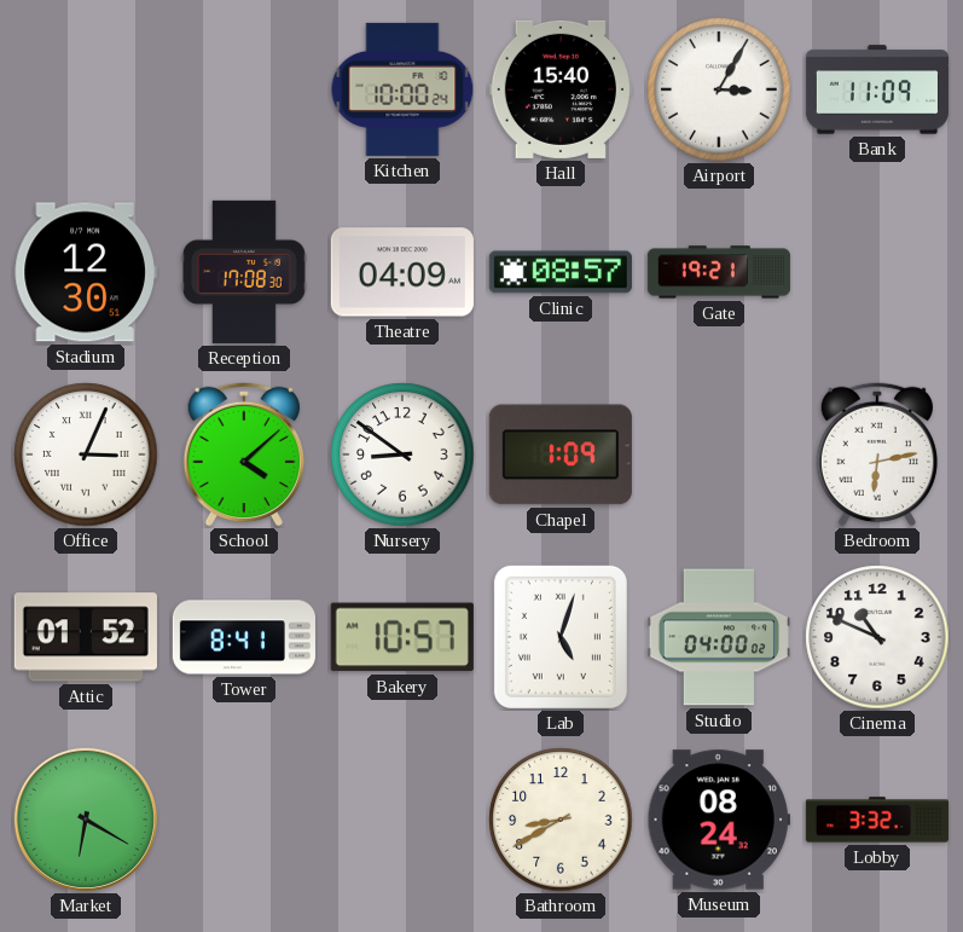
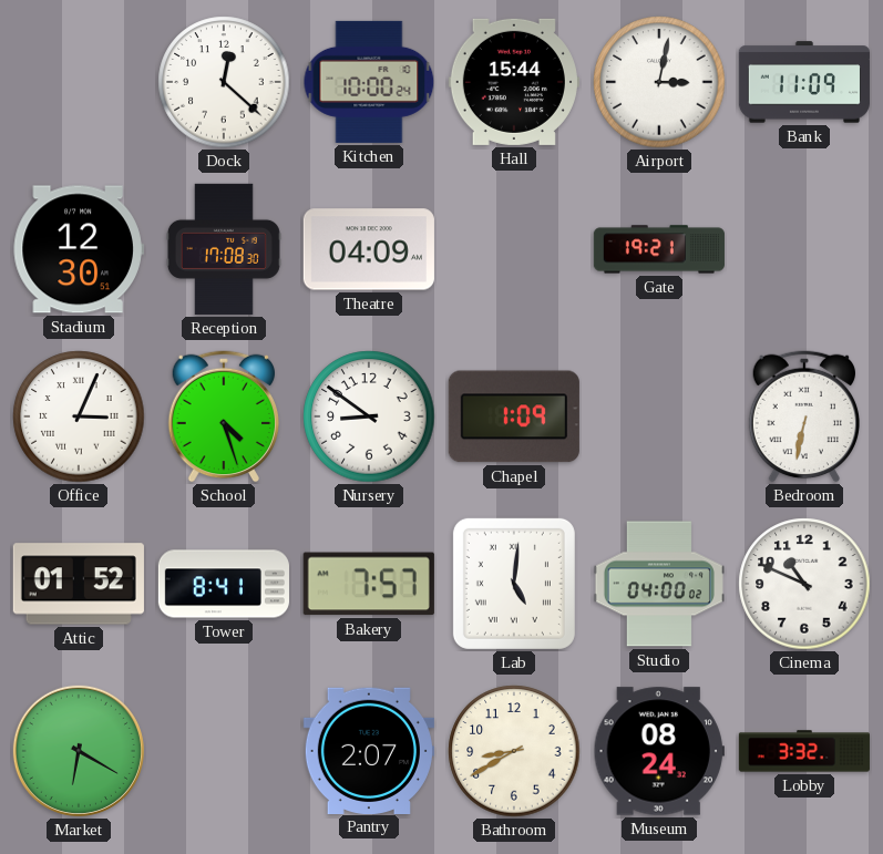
Dock: none -> 12:22
Hall: 15:40 -> 15:44
Airport: 3:05 -> 3:02
Clinic: 08:57 -> none
School: 4:08 -> 4:27
Bedroom: 6:13 -> 6:32
Bakery: 10:57 -> 7:57
Lab: 5:03 -> 5:01
Pantry: none -> 2:07
